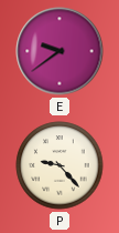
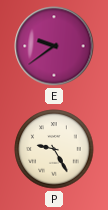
P: 9:23 -> 9:25
